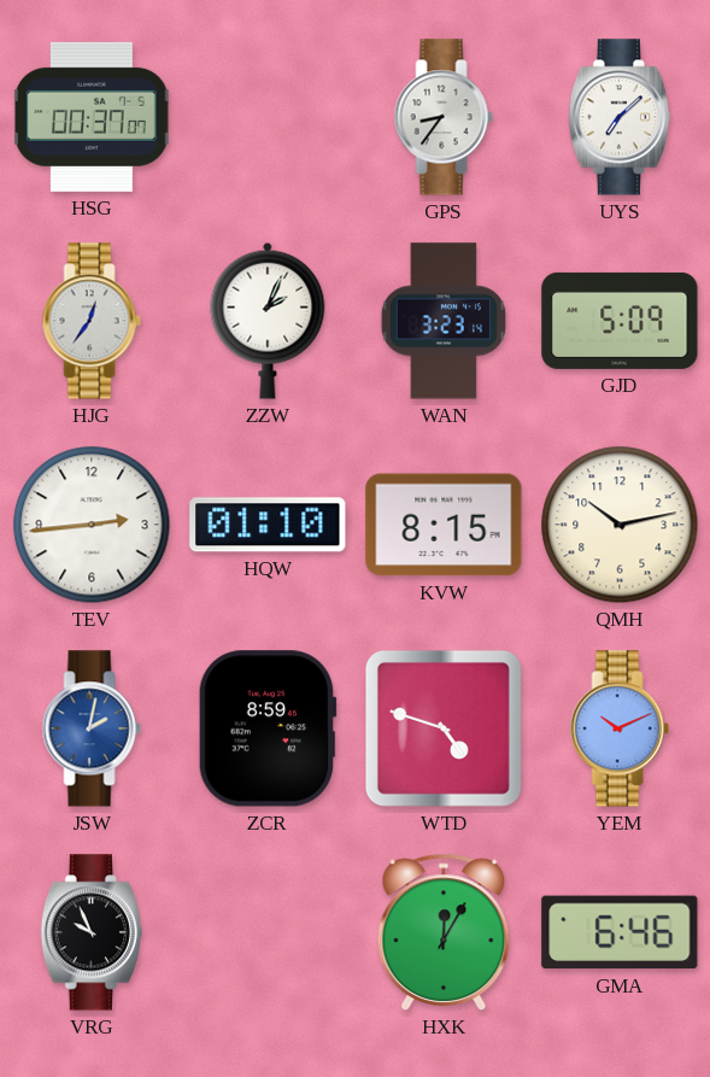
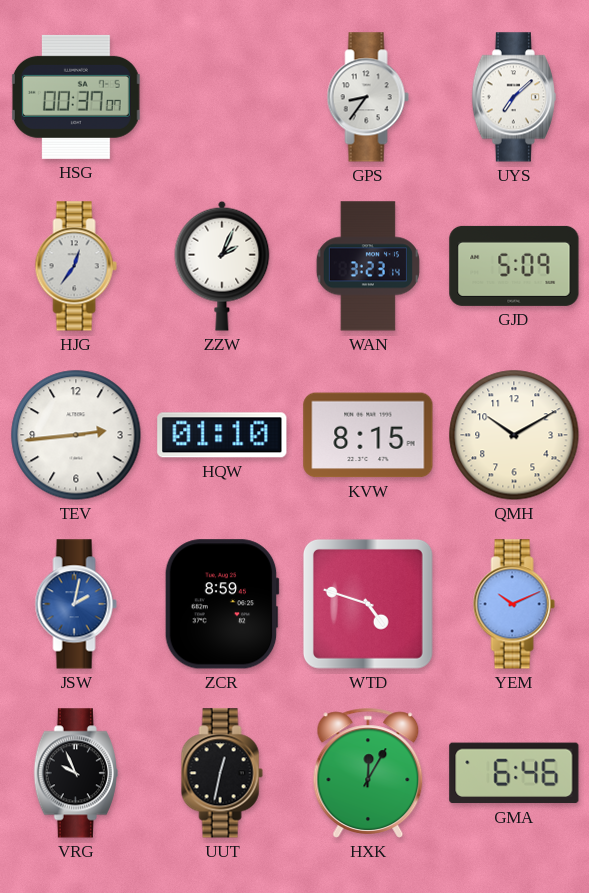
QMH: 10:13 -> 10:10
UUT: none -> 12:32
